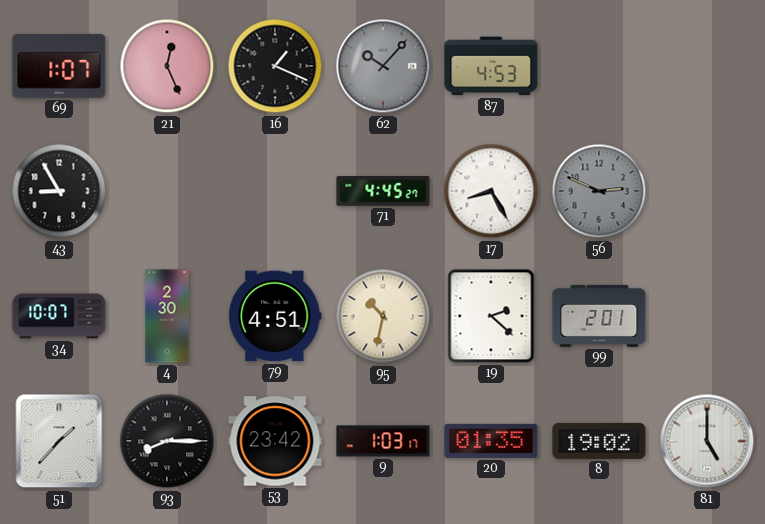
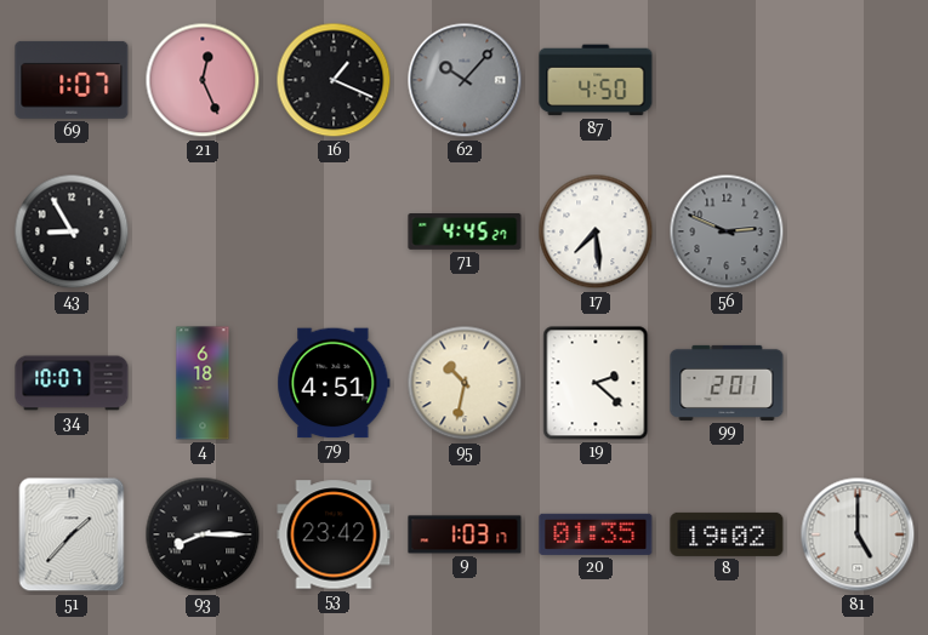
87: 4:53 -> 4:50
17: 8:25 -> 7:29
4: 2:30 -> 6:18
